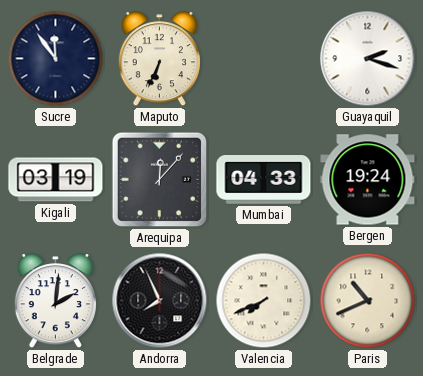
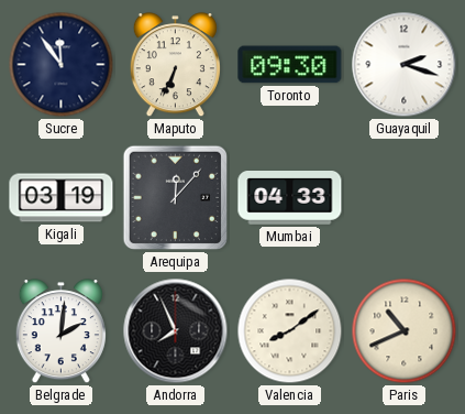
Toronto: none -> 09:30
Bergen: 19:24 -> none
Valencia: 7:41 -> 8:09
